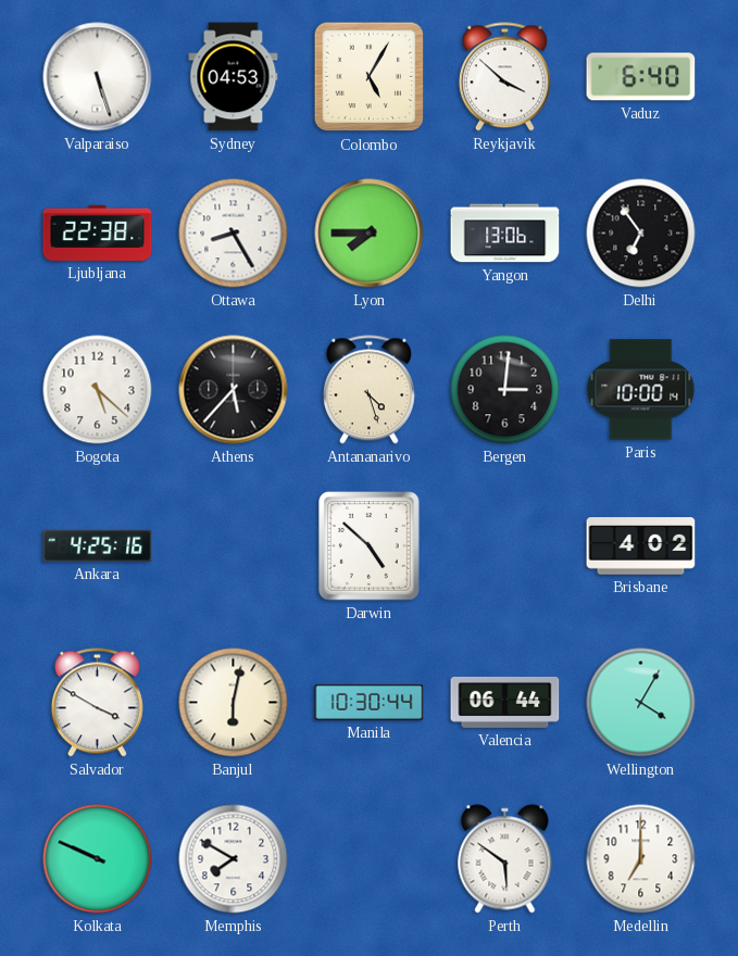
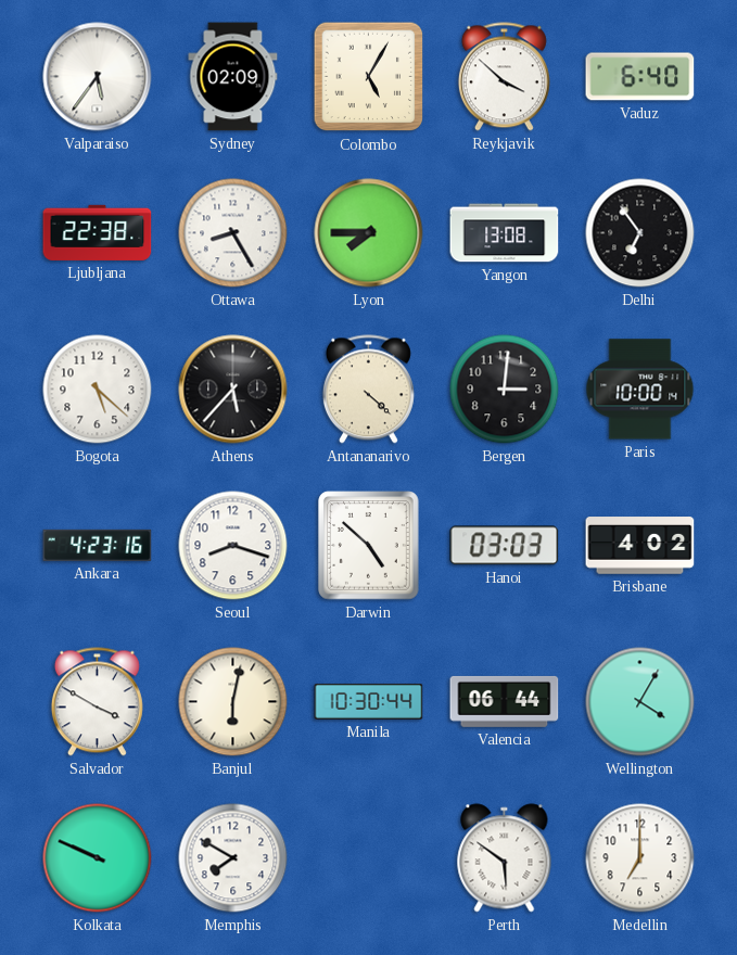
Valparaiso: 5:27 -> 5:36
Sydney: 04:53 -> 02:09
Yangon: 13:06 -> 13:08
Antananarivo: 4:27 -> 4:22
Ankara: 4:25 -> 4:23
Seoul: none -> 8:18
Hanoi: none -> 03:03
